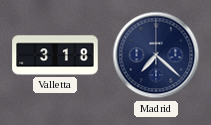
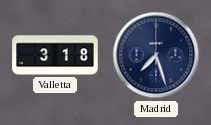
Madrid: 7:22 -> 7:27
